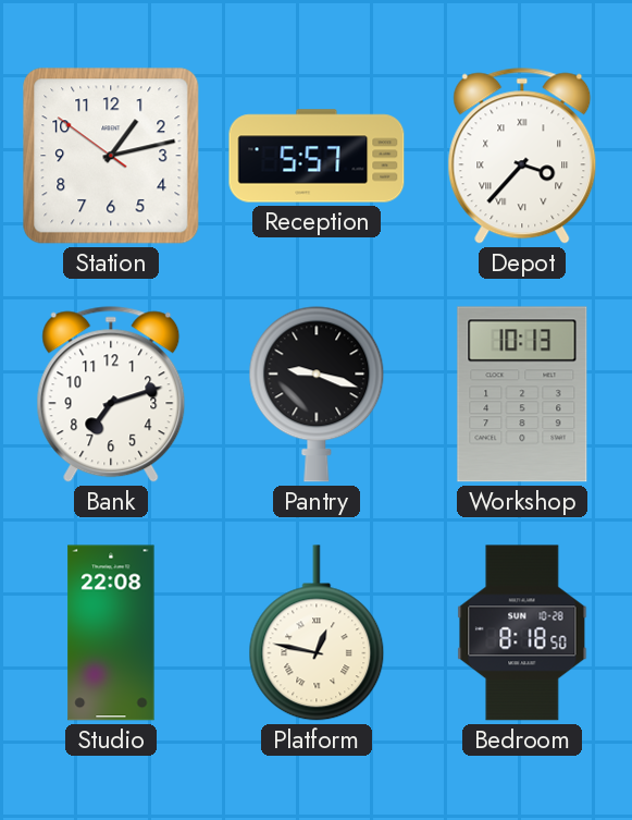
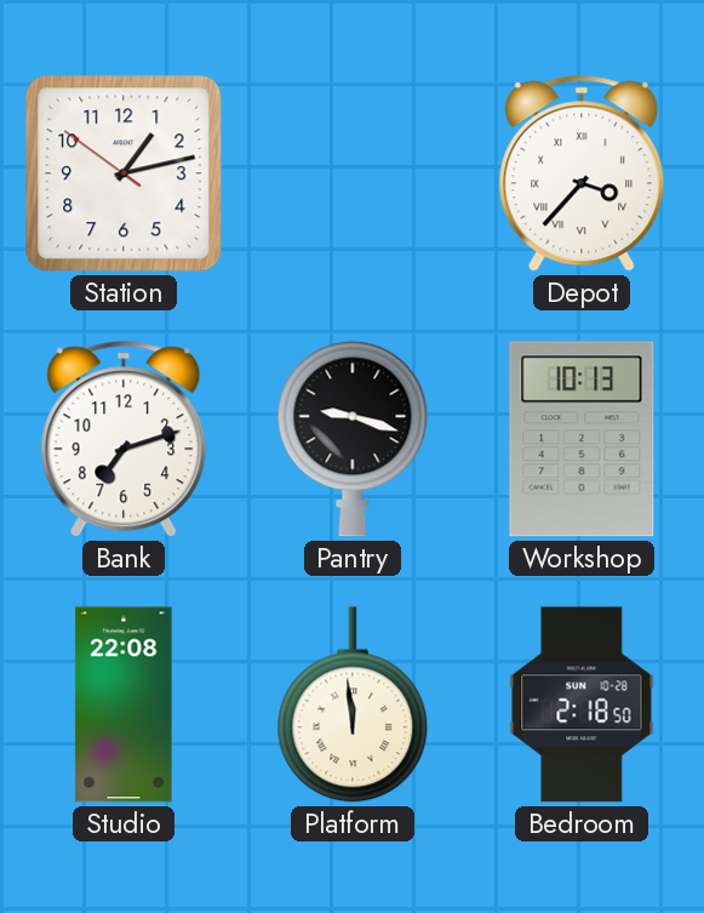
Reception: 5:57 -> none
Platform: 12:47 -> 11:59
Bedroom: 8:18 -> 2:18
